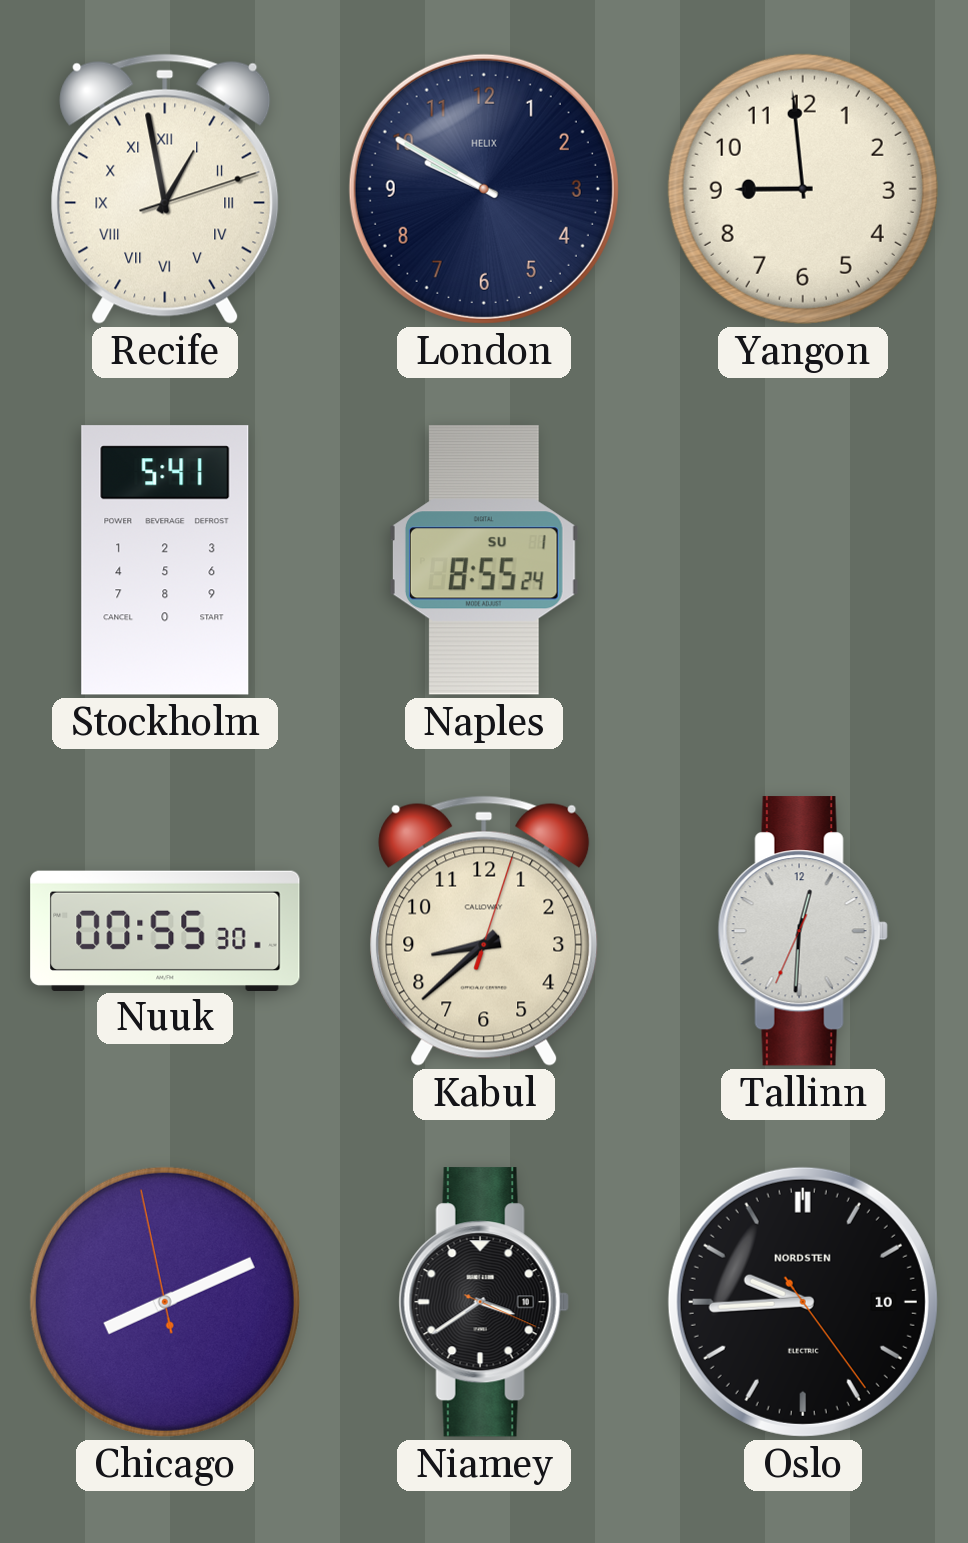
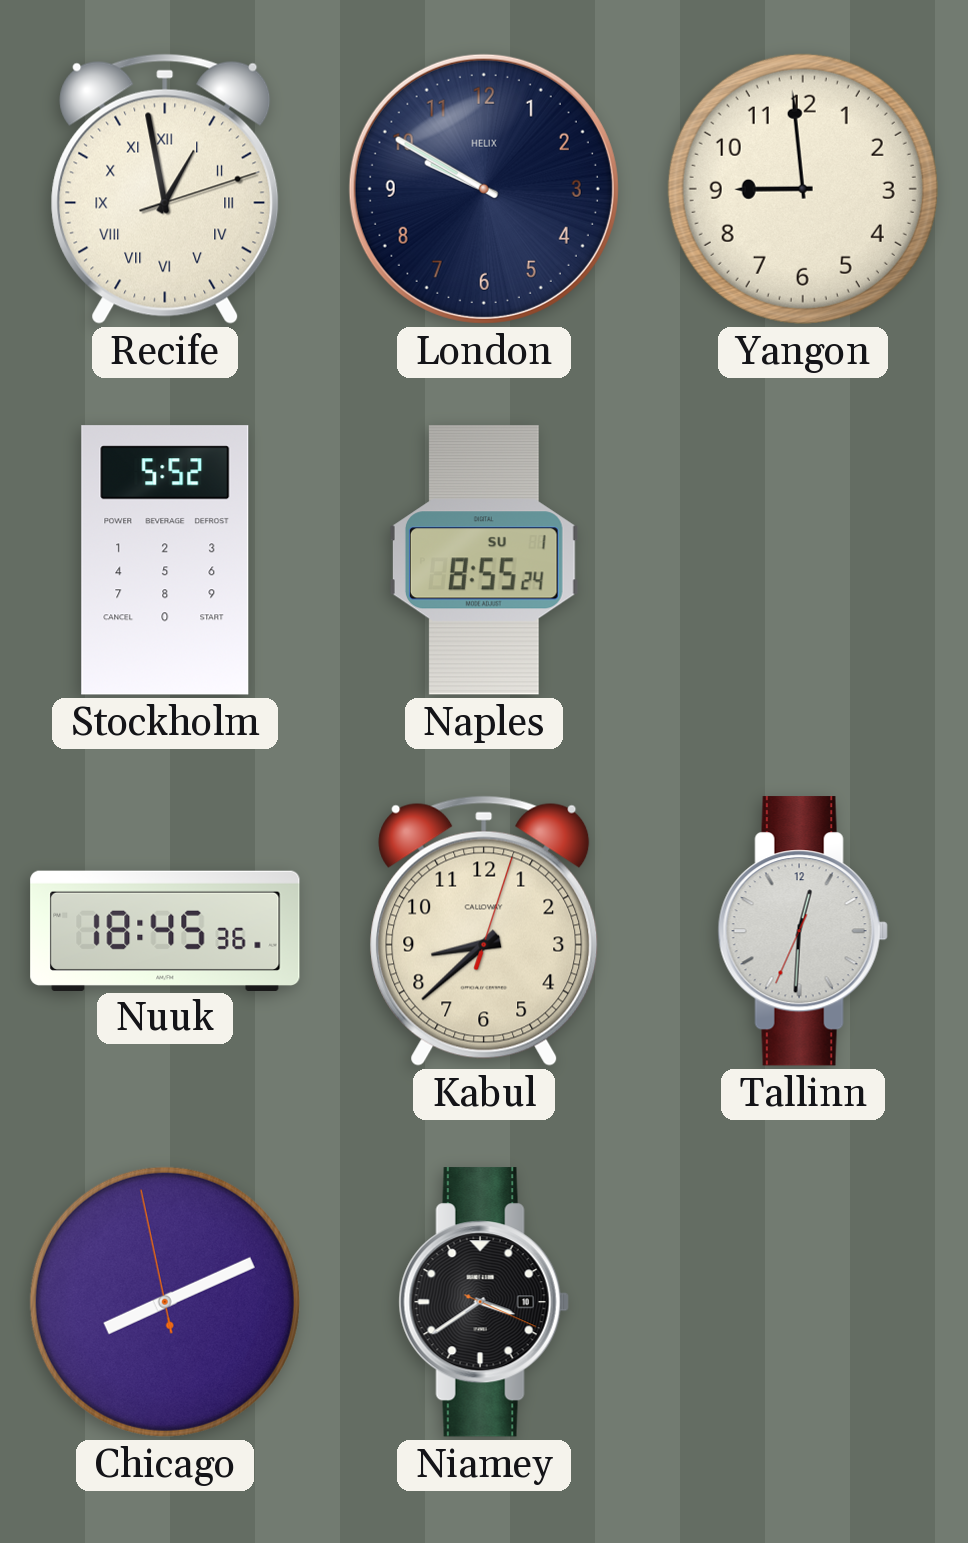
Stockholm: 5:41 -> 5:52
Nuuk: 00:55 -> 18:45
Oslo: 9:44 -> none
